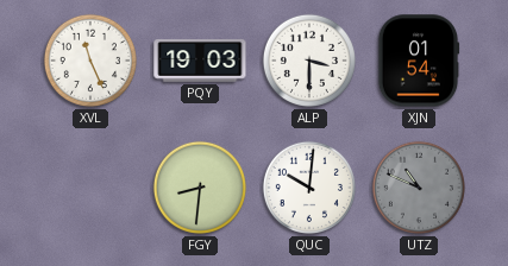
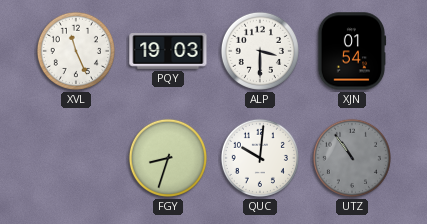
FGY: 8:31 -> 8:33
UTZ: 10:49 -> 10:54
